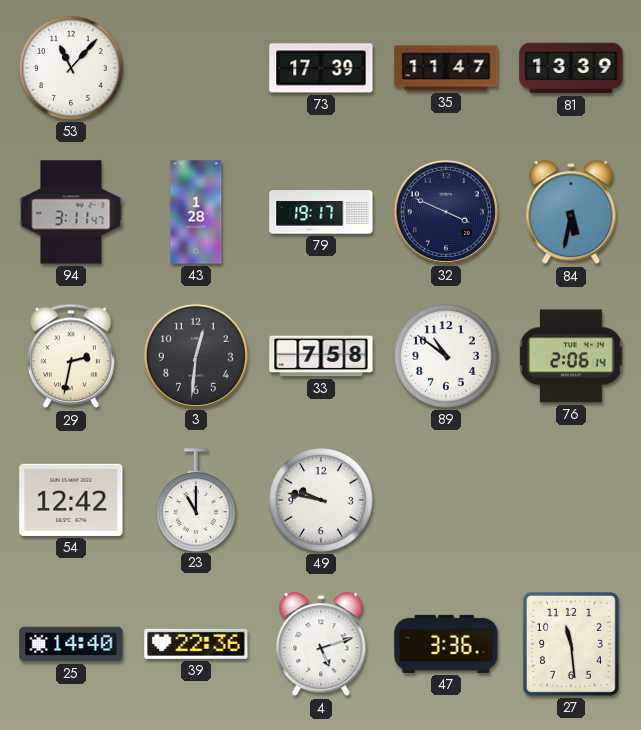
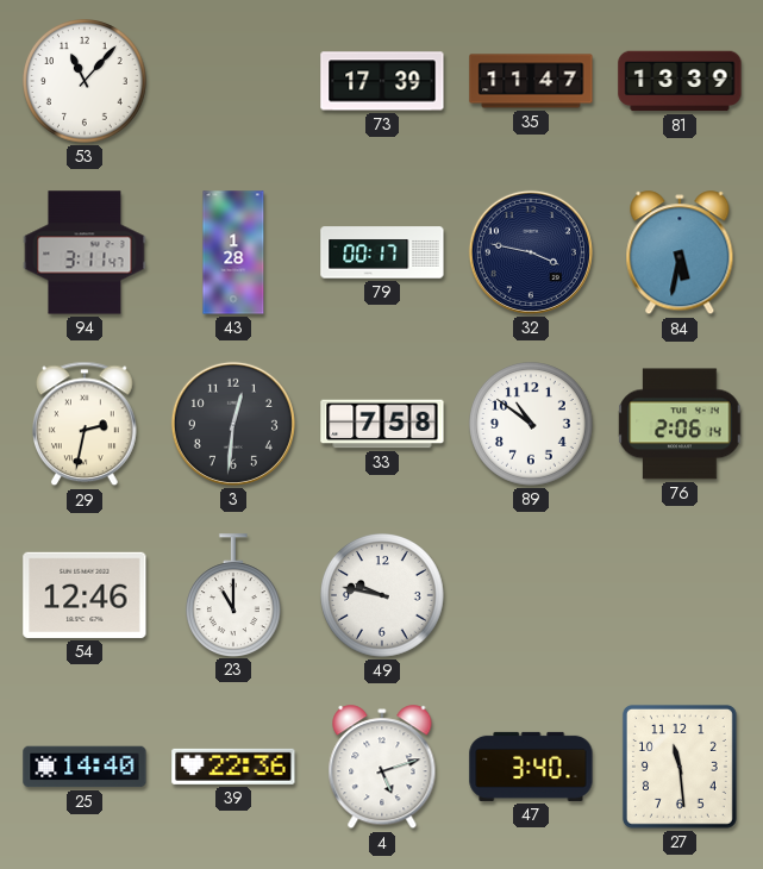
79: 19:17 -> 00:17
32: 3:49 -> 3:47
54: 12:42 -> 12:46
47: 3:36 -> 3:40
